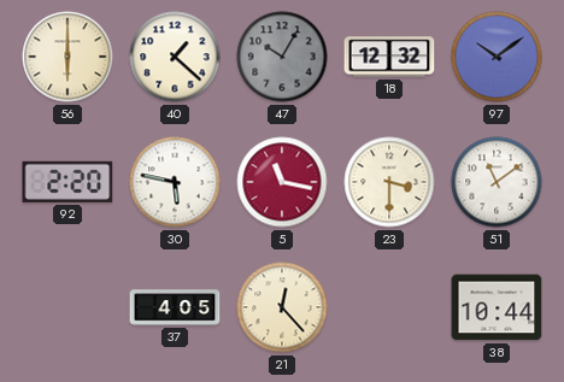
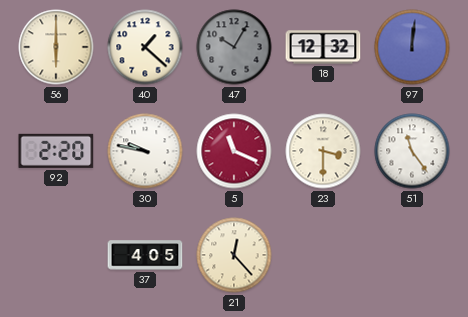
97: 10:09 -> 12:01
30: 5:47 -> 9:47
5: 11:17 -> 11:19
51: 11:09 -> 11:24
38: 10:44 -> none
